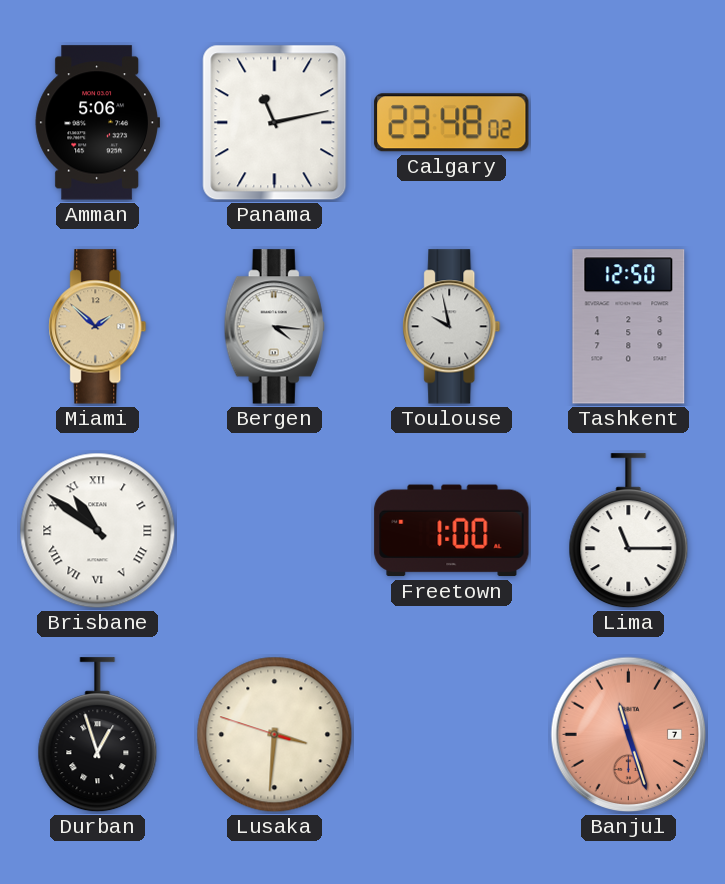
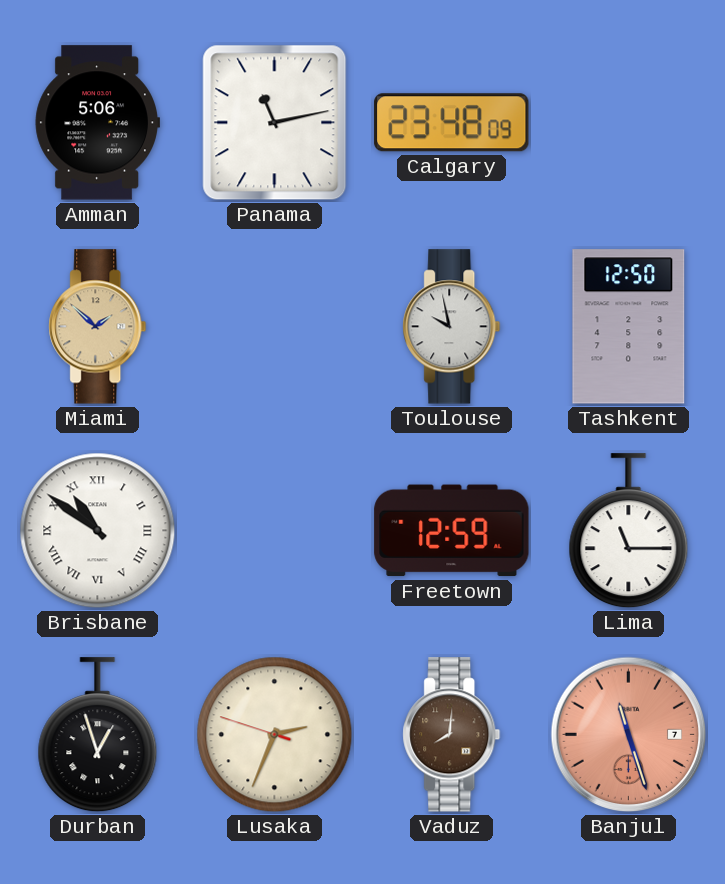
Calgary: 23:48:02 -> 23:48:09
Bergen: 4:16 -> none
Freetown: 1:00 -> 12:59
Lusaka: 3:30 -> 2:33
Vaduz: none -> 8:01
